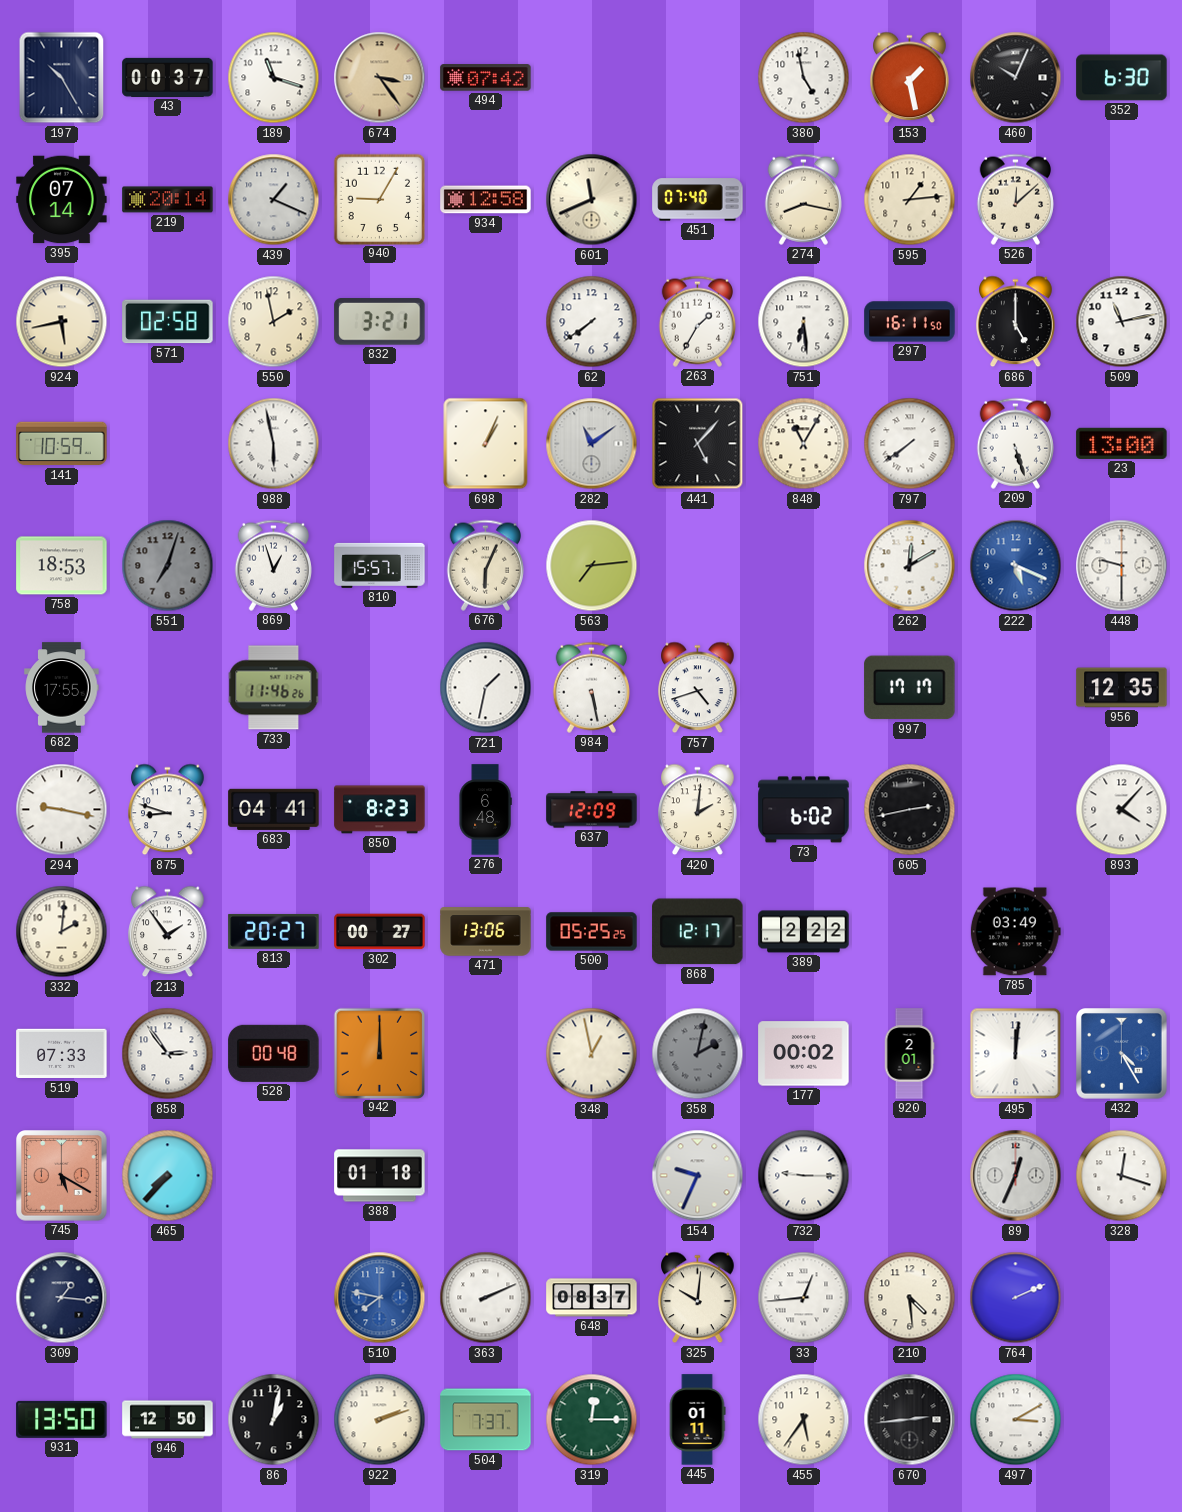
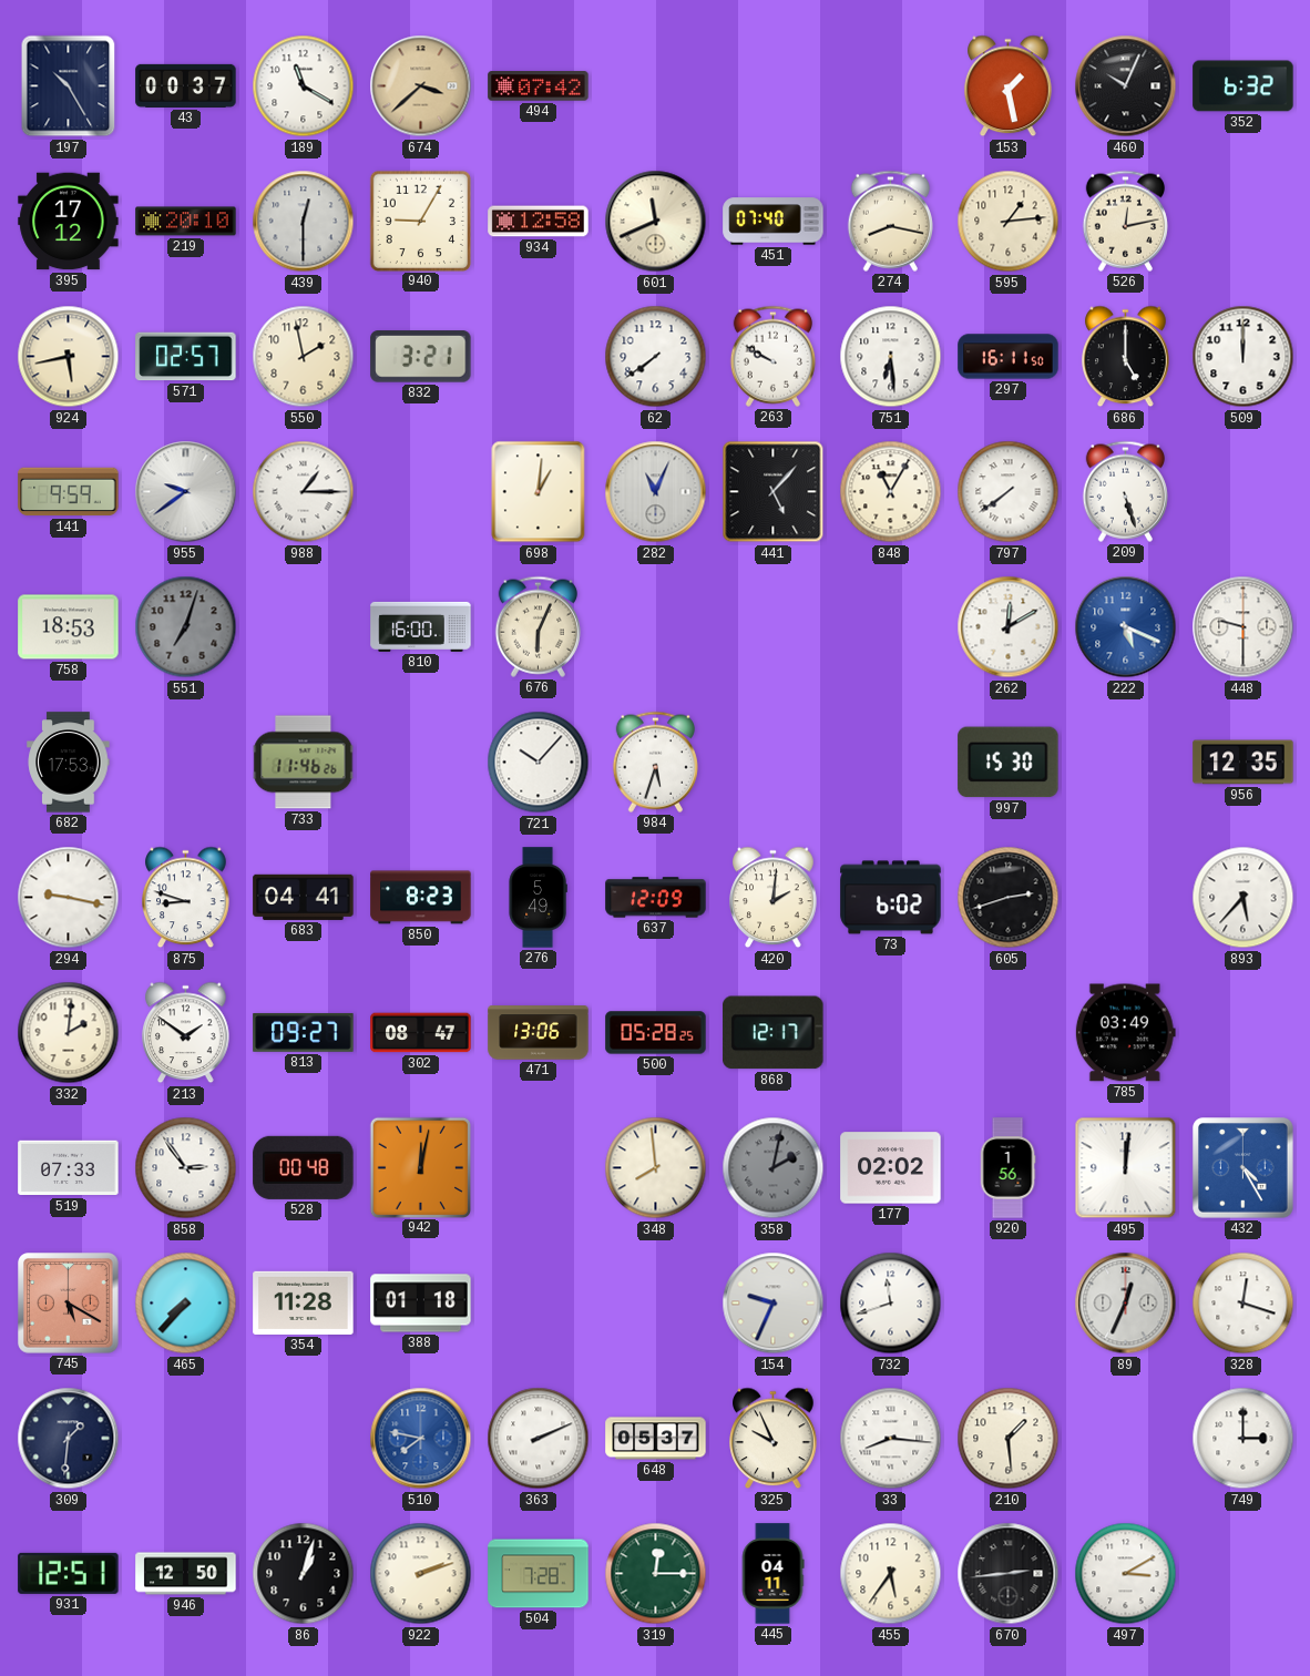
189: 11:18 -> 11:20
674: 3:24 -> 3:38
380: 4:58 -> none
352: 6:30 -> 6:32
395: 07:14 -> 17:12
219: 20:14 -> 20:10
439: 1:19 -> 12:30
526: 12:08 -> 12:13
571: 02:58 -> 02:57
263: 1:35 -> 9:50
509: 11:13 -> 12:00
141: 10:59 -> 9:59
955: none -> 9:39
988: 5:58 -> 1:15
698: 1:04 -> 1:01
282: 11:09 -> 11:04
23: 13:00 -> none
869: 12:57 -> none
810: 15:57 -> 16:00
563: 7:14 -> none
682: 17:55 -> 17:53
721: 1:32 -> 10:07
984: 5:28 -> 5:33
757: 4:42 -> none
997: 17:17 -> 15:30
276: 6:48 -> 5:49
605: 2:43 -> 2:42
893: 4:07 -> 5:37
213: 1:54 -> 1:51
813: 20:27 -> 09:27
302: 00:27 -> 08:47
500: 05:25 -> 05:28
389: 2:22 -> none
942: 12:00 -> 12:02
348: 12:58 -> 7:59
177: 00:02 -> 02:02
920: 2:01 -> 1:56
354: none -> 11:28
732: 9:15 -> 11:42
309: 1:16 -> 1:31
648: 08:37 -> 05:37
325: 10:01 -> 9:56
33: 12:44 -> 8:16
210: 4:29 -> 1:29
764: 2:11 -> none
749: none -> 3:00
931: 13:50 -> 12:51
86: 1:02 -> 1:03
504: 7:37 -> 7:28
445: 01:11 -> 04:11
